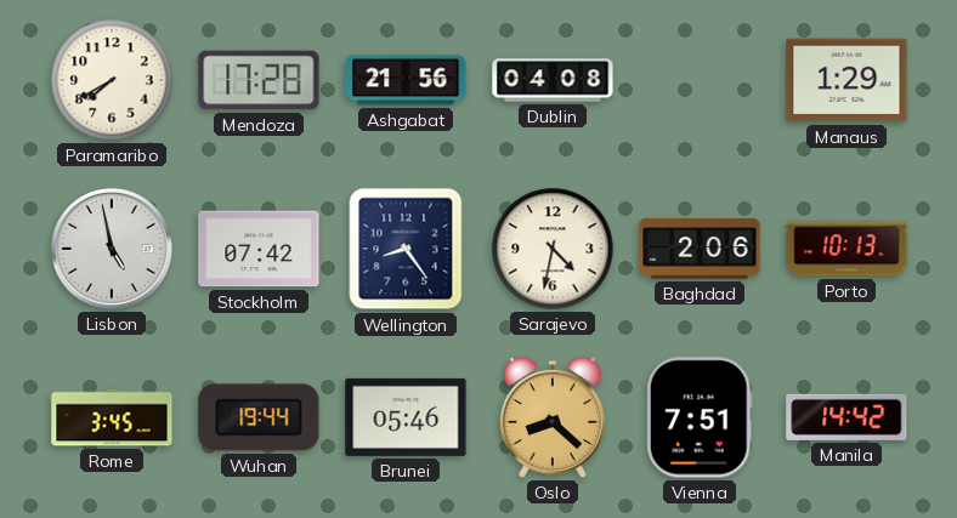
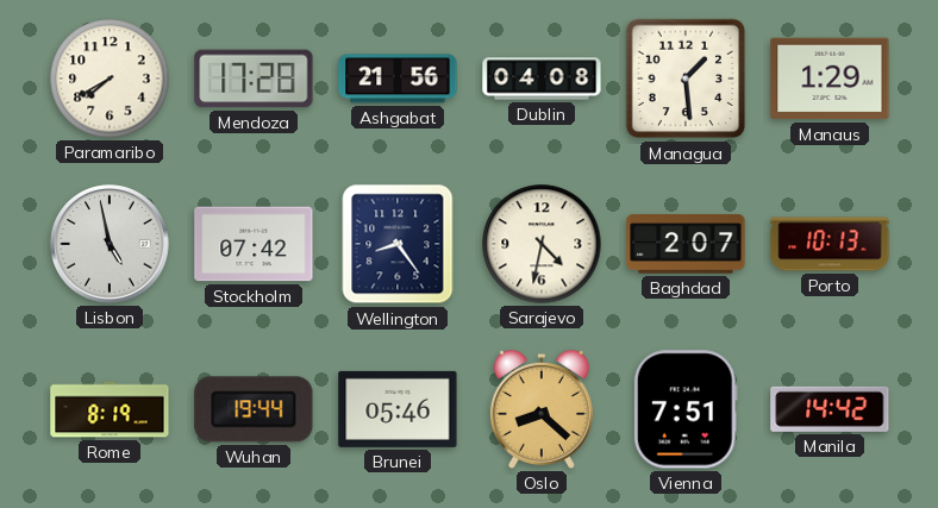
Managua: none -> 1:29
Baghdad: 2:06 -> 2:07
Rome: 3:45 -> 8:19
